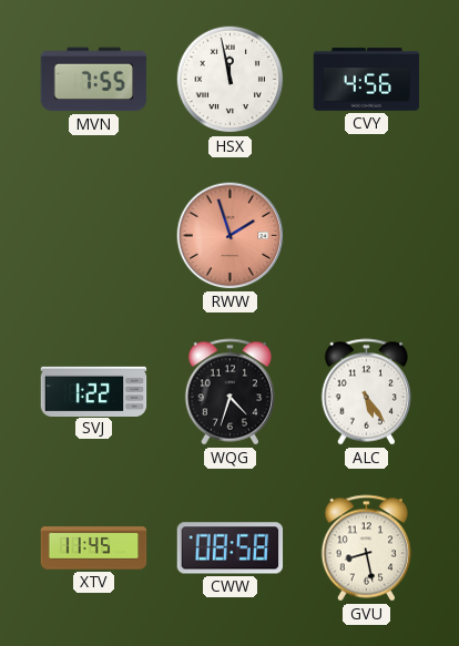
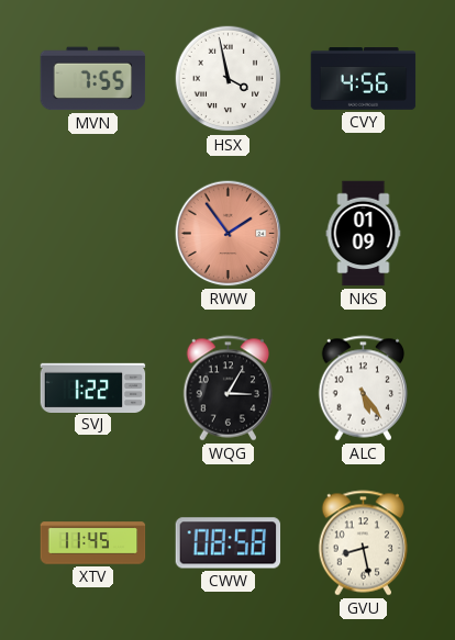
HSX: 11:58 -> 3:58
RWW: 1:57 -> 1:54
NKS: none -> 01:09
WQG: 4:33 -> 3:05
